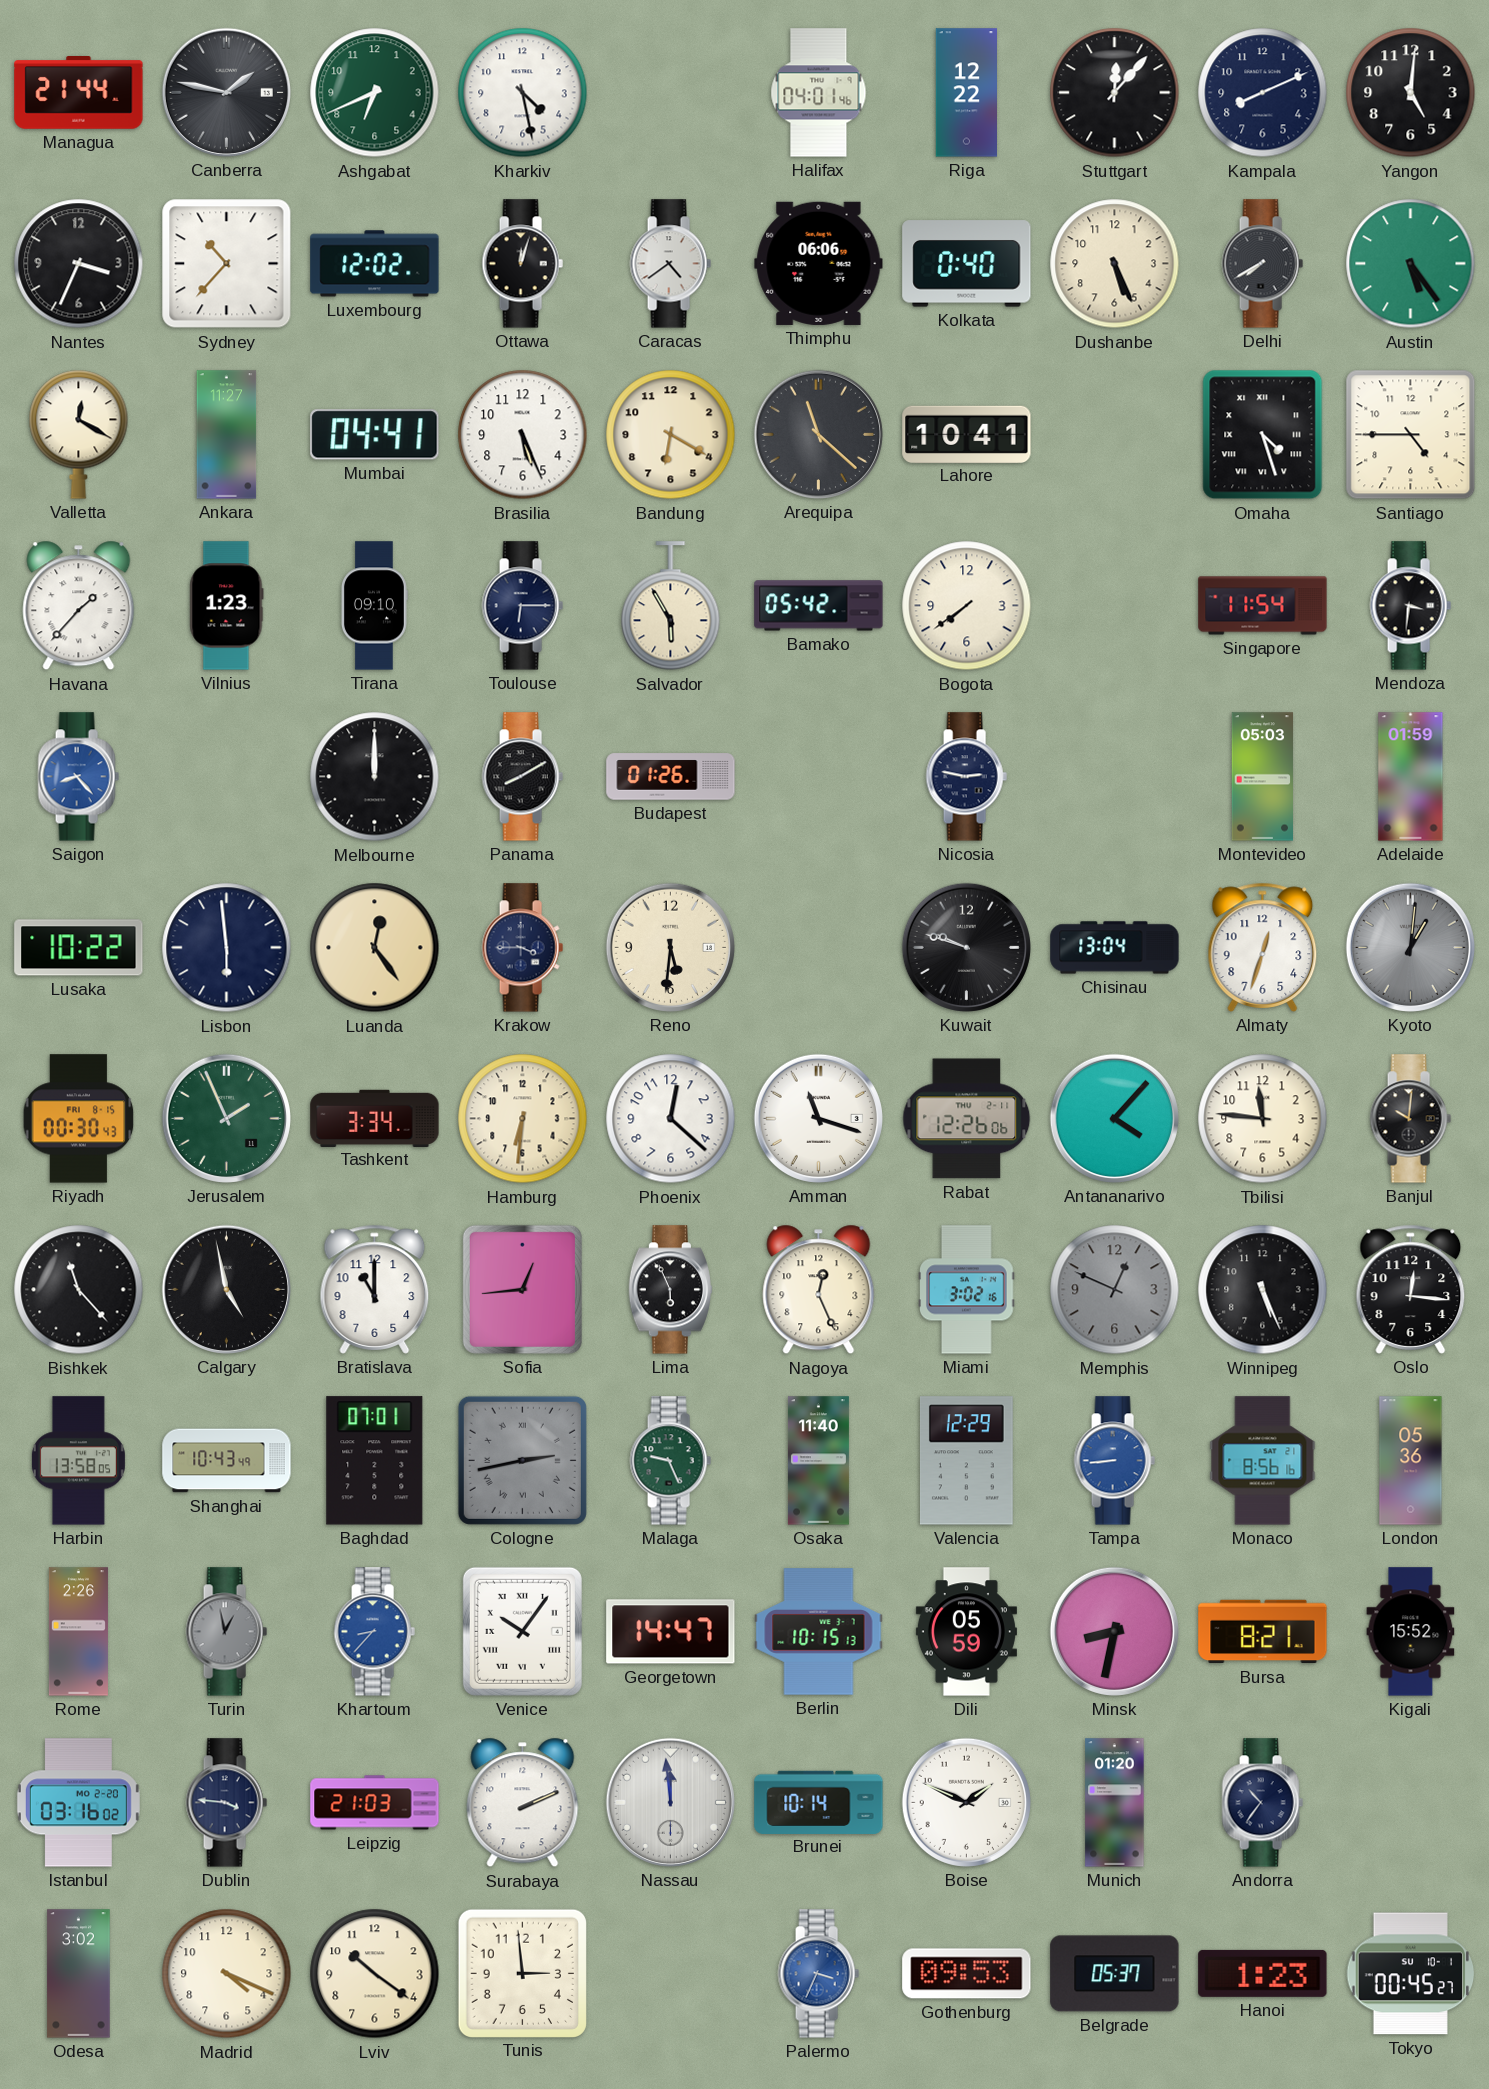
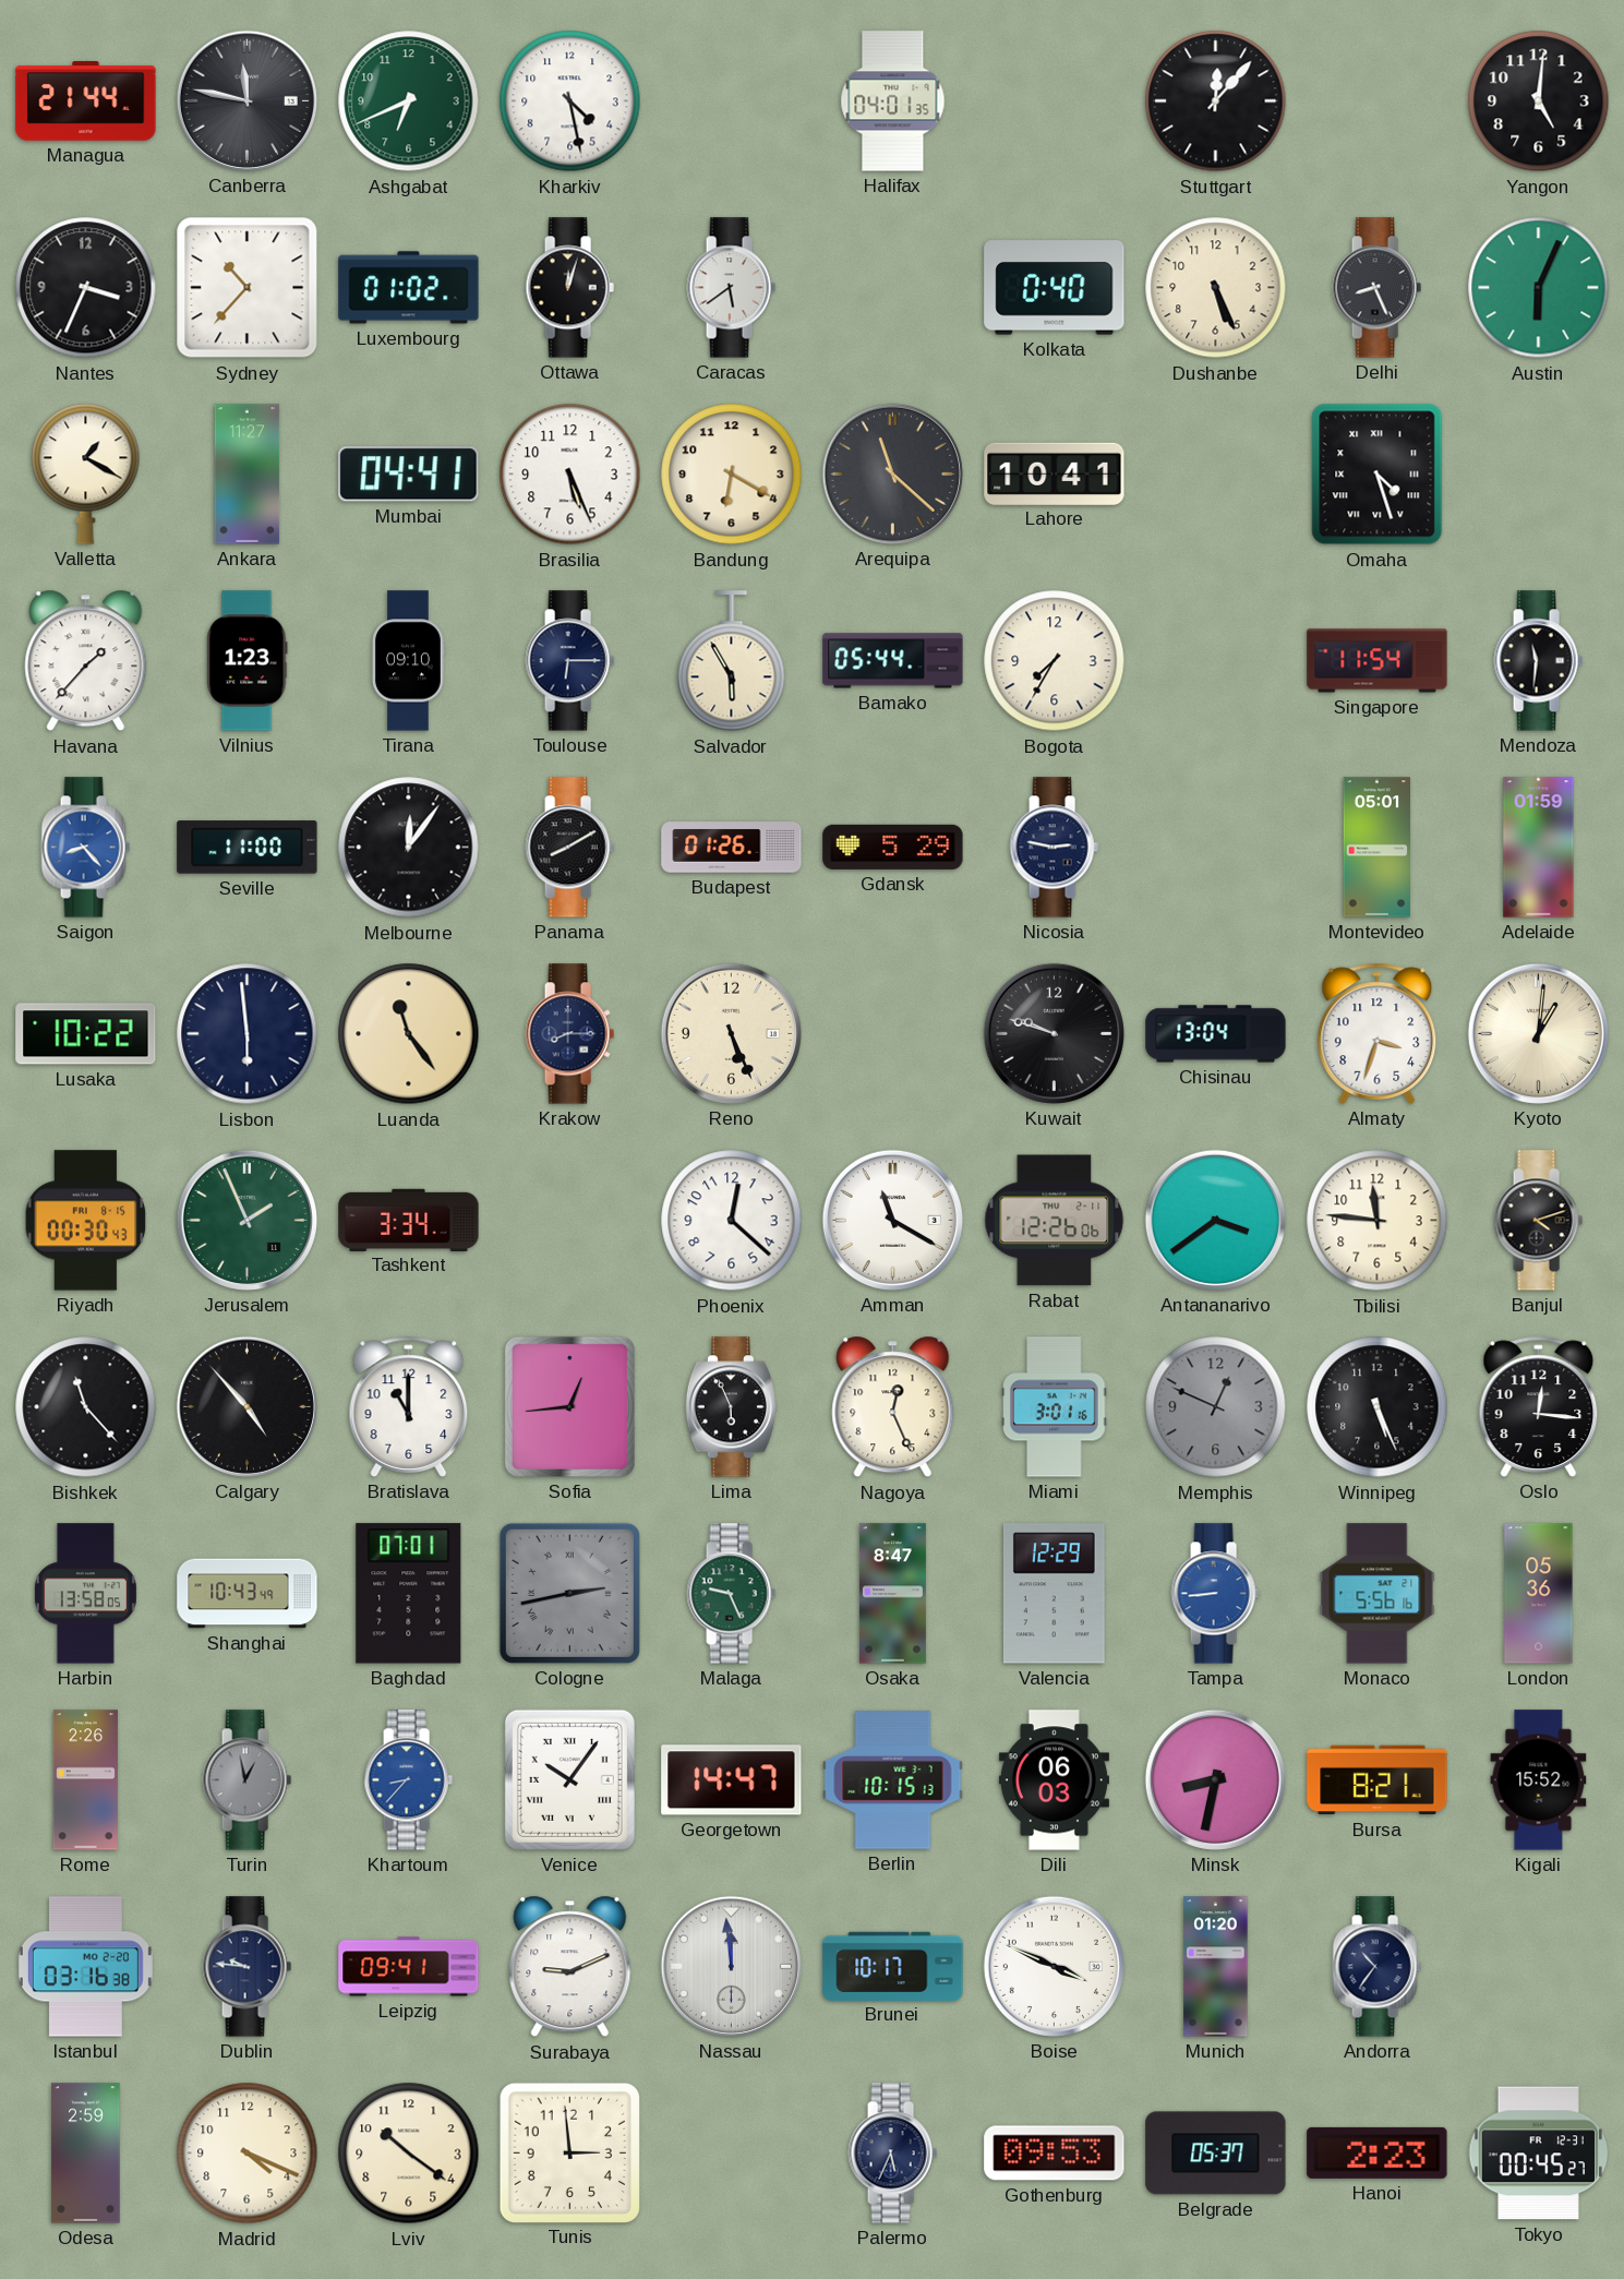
Canberra: 1:47 -> 11:47
Halifax: 04:01:46 -> 04:01:35
Riga: 12:22 -> none
Kampala: 8:11 -> none
Luxembourg: 12:02 -> 01:02
Caracas: 4:39 -> 5:39
Thimphu: 06:06 -> none
Delhi: 7:40 -> 8:26
Austin: 5:24 -> 6:04
Valletta: 12:20 -> 1:20
Santiago: 4:45 -> none
Bamako: 05:42 -> 05:44
Bogota: 7:39 -> 7:35
Mendoza: 3:31 -> 11:31
Seville: none -> 11:00
Melbourne: 12:00 -> 12:06
Gdansk: none -> 5:29
Montevideo: 05:03 -> 05:01
Luanda: 12:24 -> 11:24
Krakow: 3:45 -> 8:15
Reno: 5:31 -> 5:26
Almaty: 12:33 -> 3:33
Kyoto dial: grey -> cream
Hamburg: 6:31 -> none
Amman: 11:18 -> 11:20
Antananarivo: 4:07 -> 3:39
Banjul: 10:01 -> 4:12
Calgary: 4:58 -> 4:53
Miami: 3:02 -> 3:01
Osaka: 11:40 -> 8:47
Monaco: 8:56 -> 5:56
Dili: 05:59 -> 06:03
Istanbul: 03:16:02 -> 03:16:38
Dublin: 3:46 -> 9:46
Leipzig: 21:03 -> 09:41
Surabaya: 2:11 -> 9:11
Brunei: 10:14 -> 10:17
Boise: 1:49 -> 3:49
Odesa: 3:02 -> 2:59
Palermo: 3:34 -> 5:34
Palermo dial: blue -> navy
Hanoi: 1:23 -> 2:23
Tokyo date: SU 10-1 -> FR 12-31
